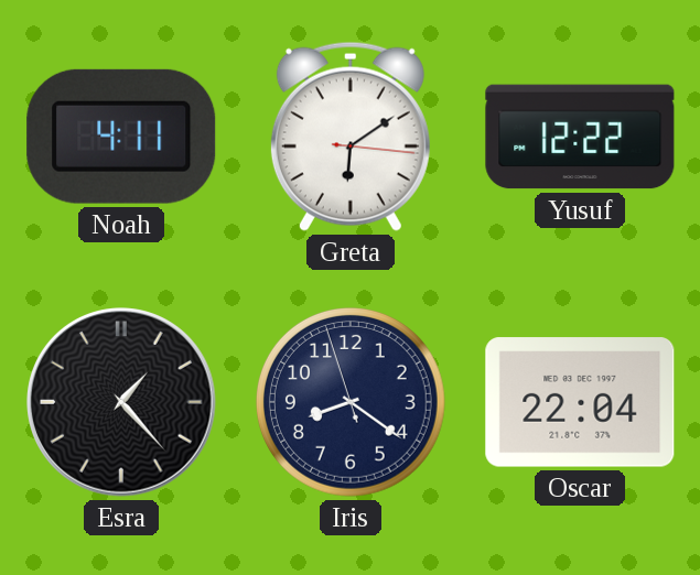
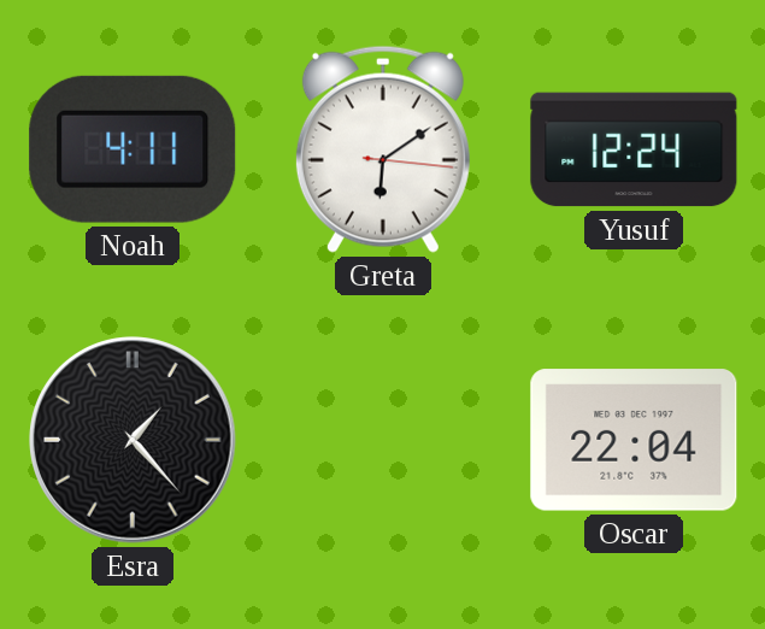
Yusuf: 12:22 -> 12:24
Iris: 8:20 -> none
